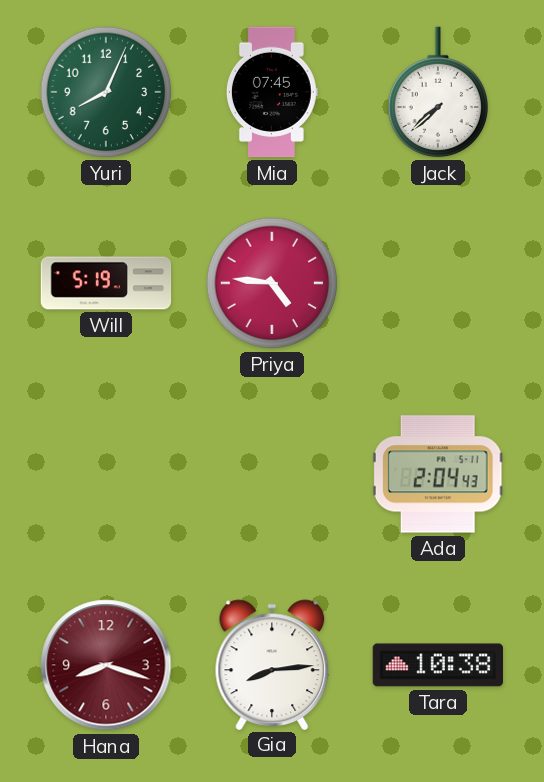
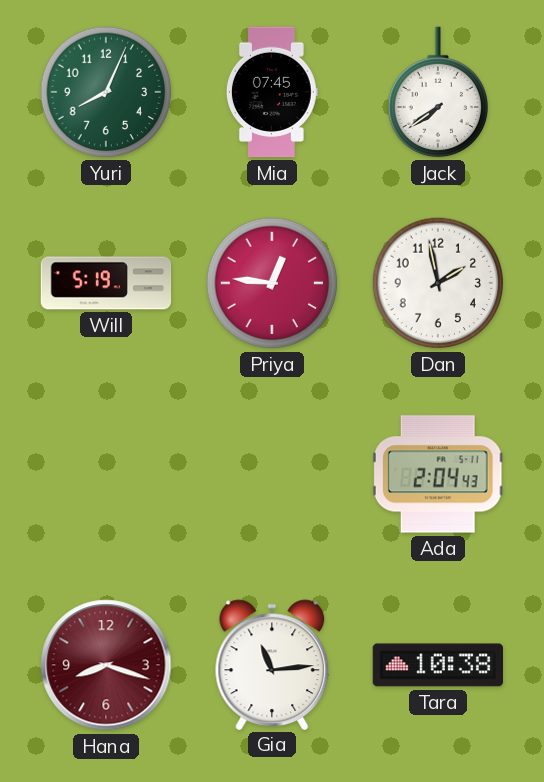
Jack: 7:38 -> 7:39
Priya: 4:46 -> 12:46
Dan: none -> 1:58
Gia: 8:14 -> 11:14
